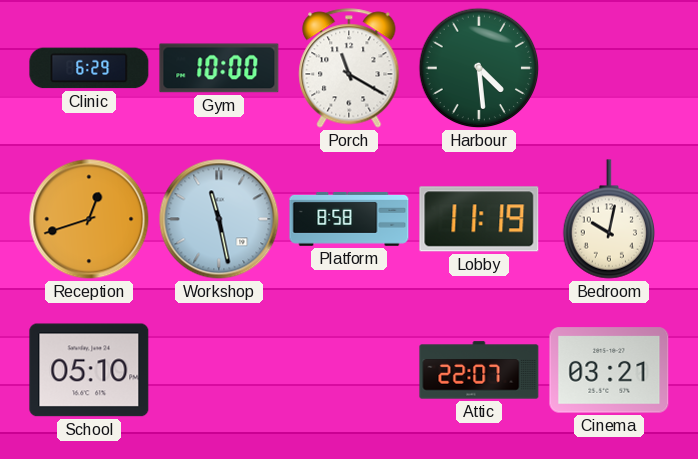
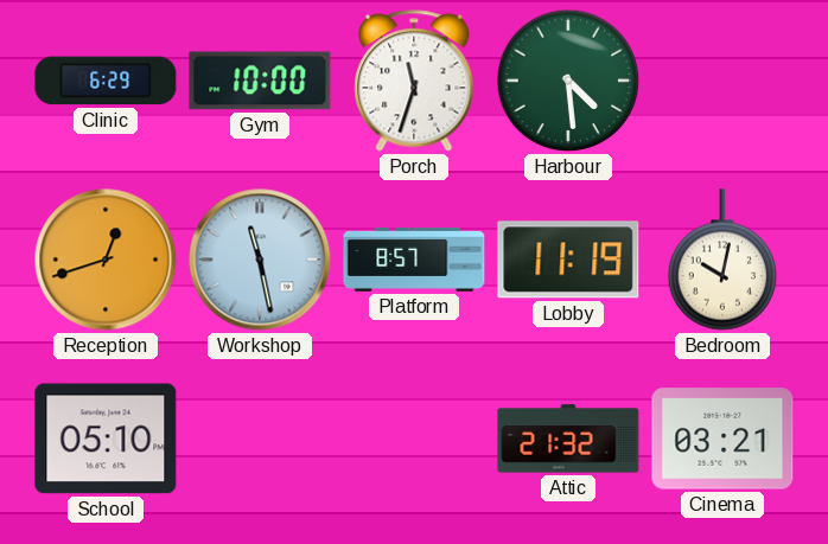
Porch: 11:20 -> 11:33
Platform: 8:58 -> 8:57
Attic: 22:07 -> 21:32
